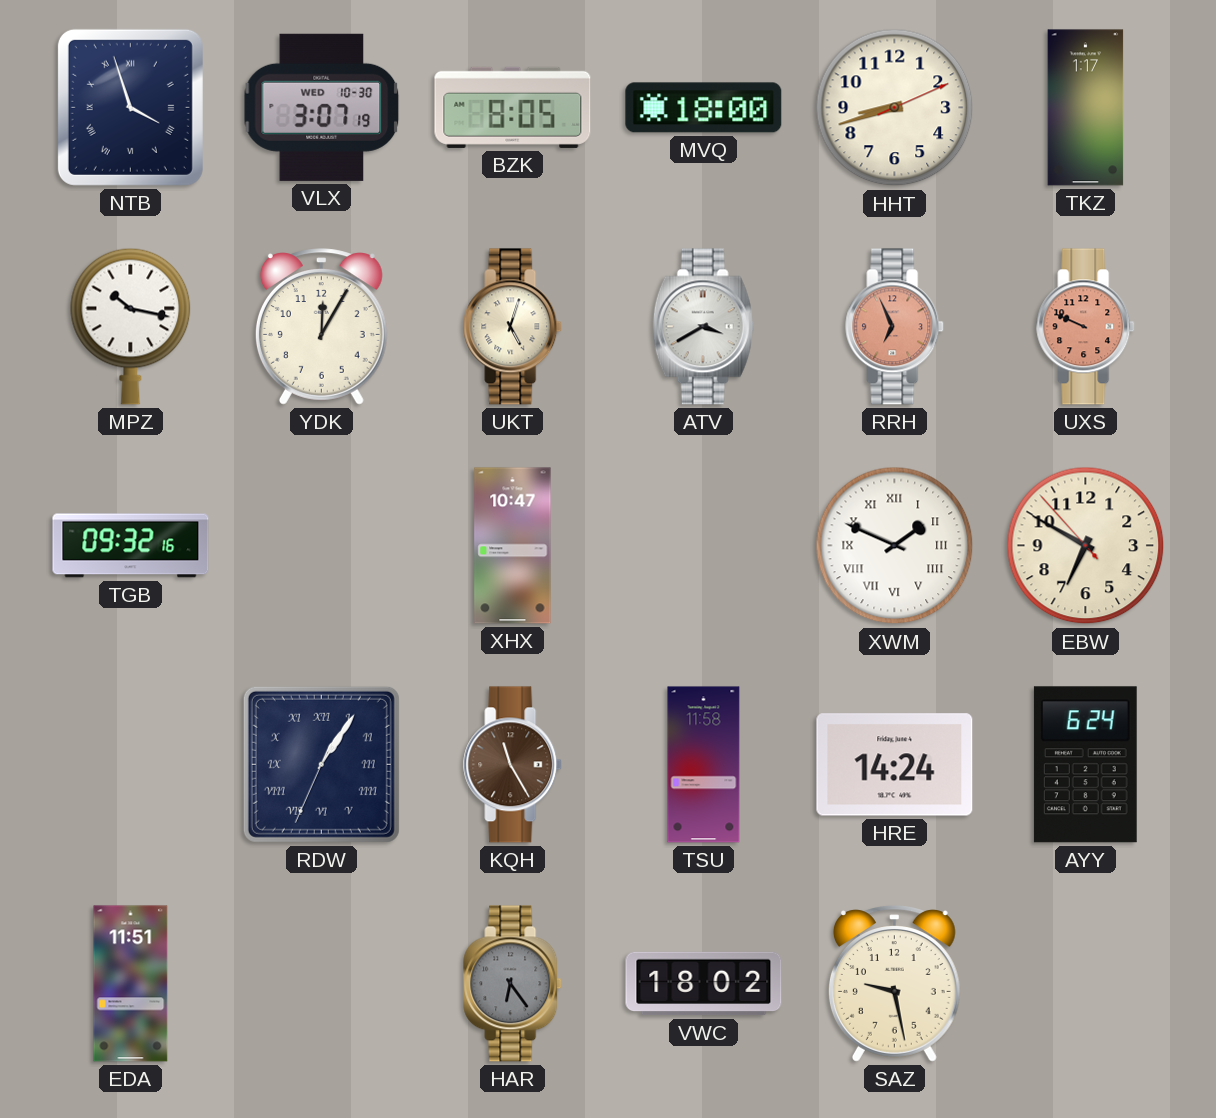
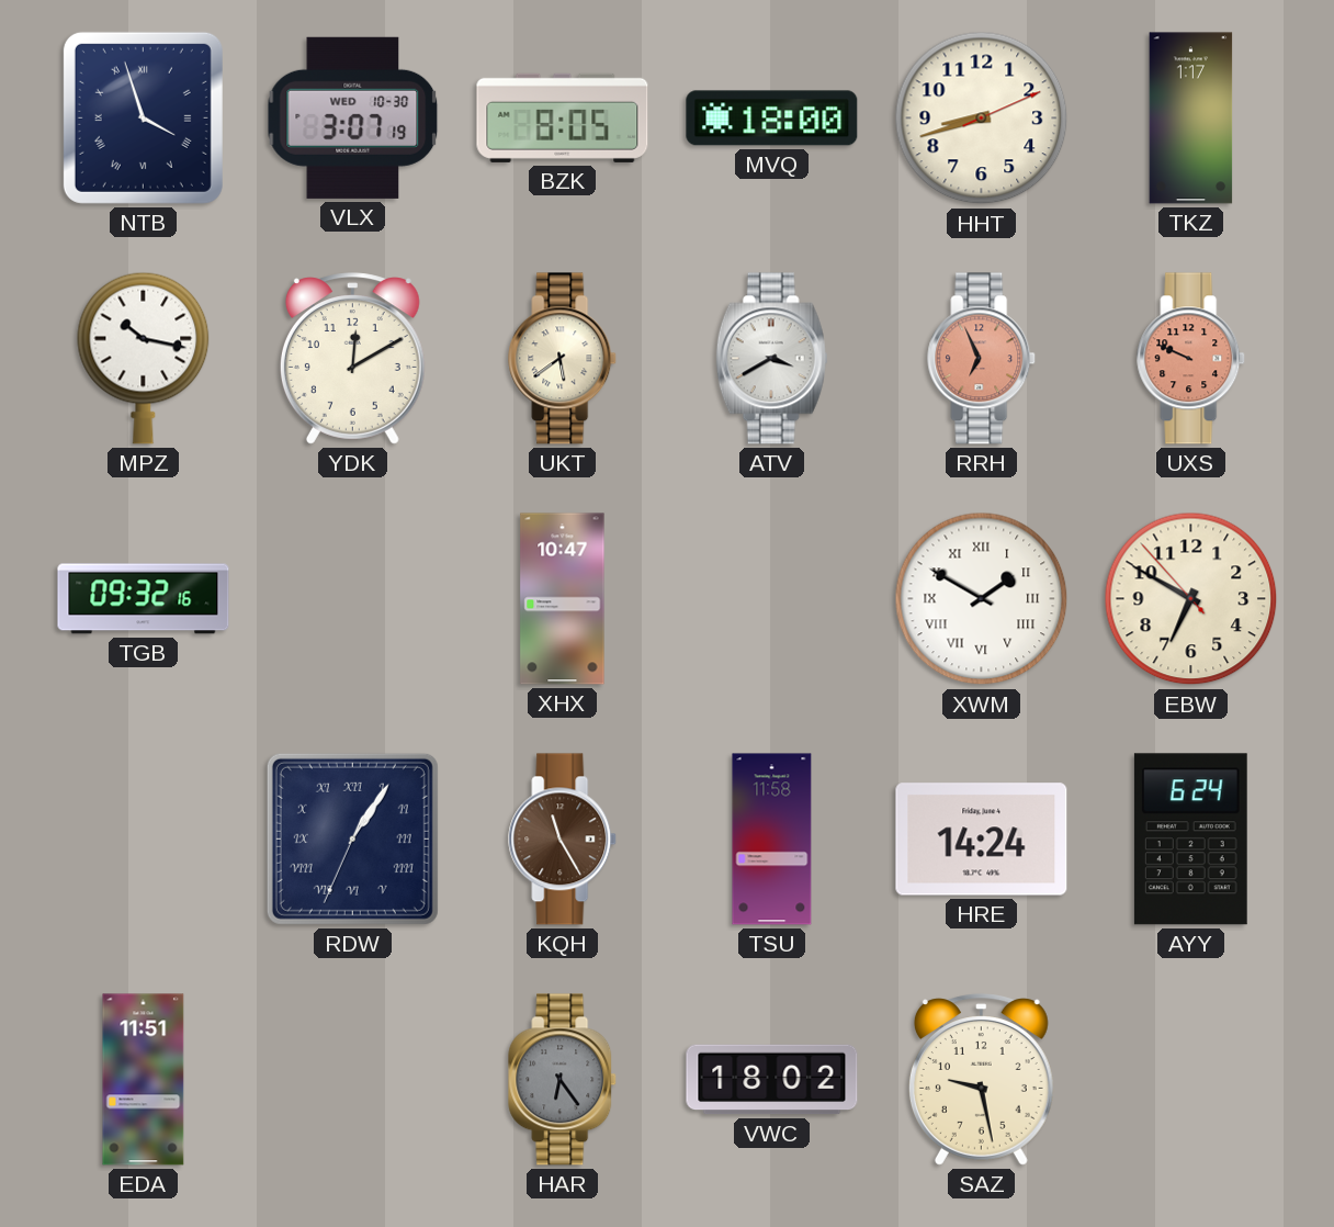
YDK: 12:05 -> 12:10
UKT: 5:03 -> 5:39
XWM: 1:49 -> 1:50
